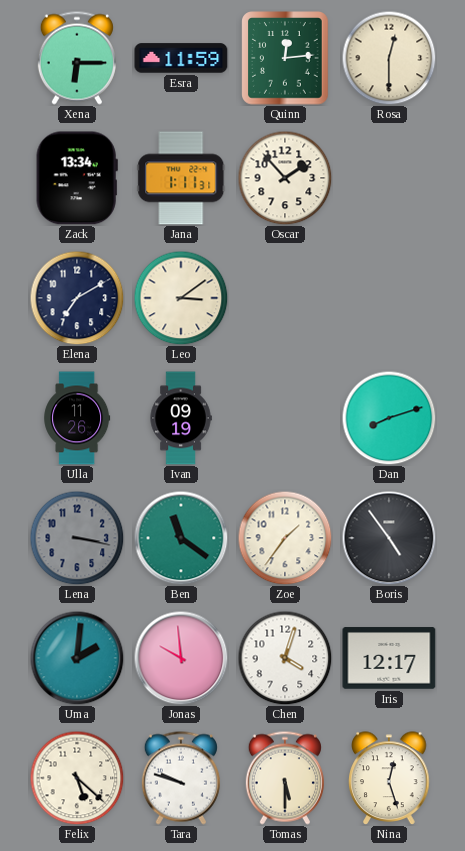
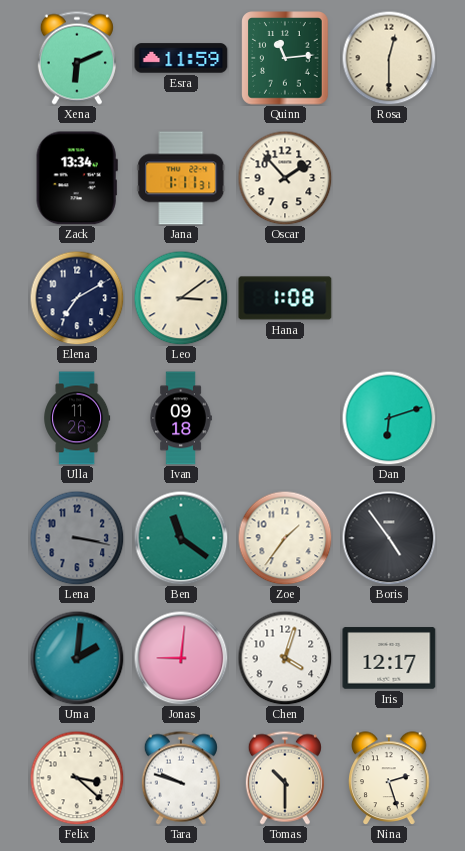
Xena: 6:15 -> 6:11
Quinn: 12:14 -> 11:14
Hana: none -> 1:08
Ivan: 09:19 -> 09:18
Dan: 8:12 -> 6:12
Jonas: 9:59 -> 9:01
Felix: 5:22 -> 3:22
Tomas: 5:30 -> 10:30
Nina: 12:27 -> 2:27
